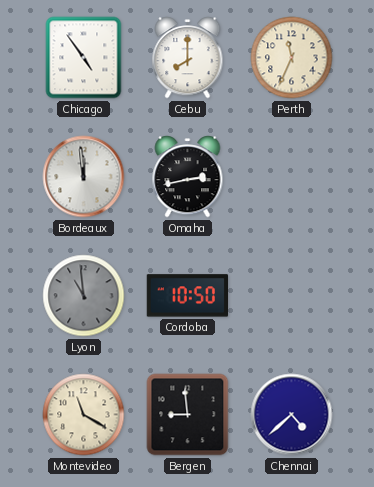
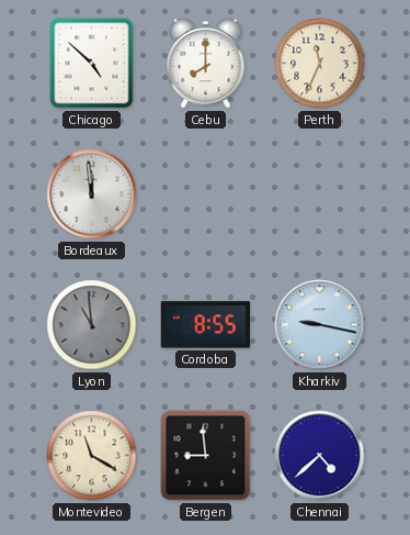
Chicago: 4:54 -> 4:52
Omaha: 2:43 -> none
Cordoba: 10:50 -> 8:55
Kharkiv: none -> 9:17
